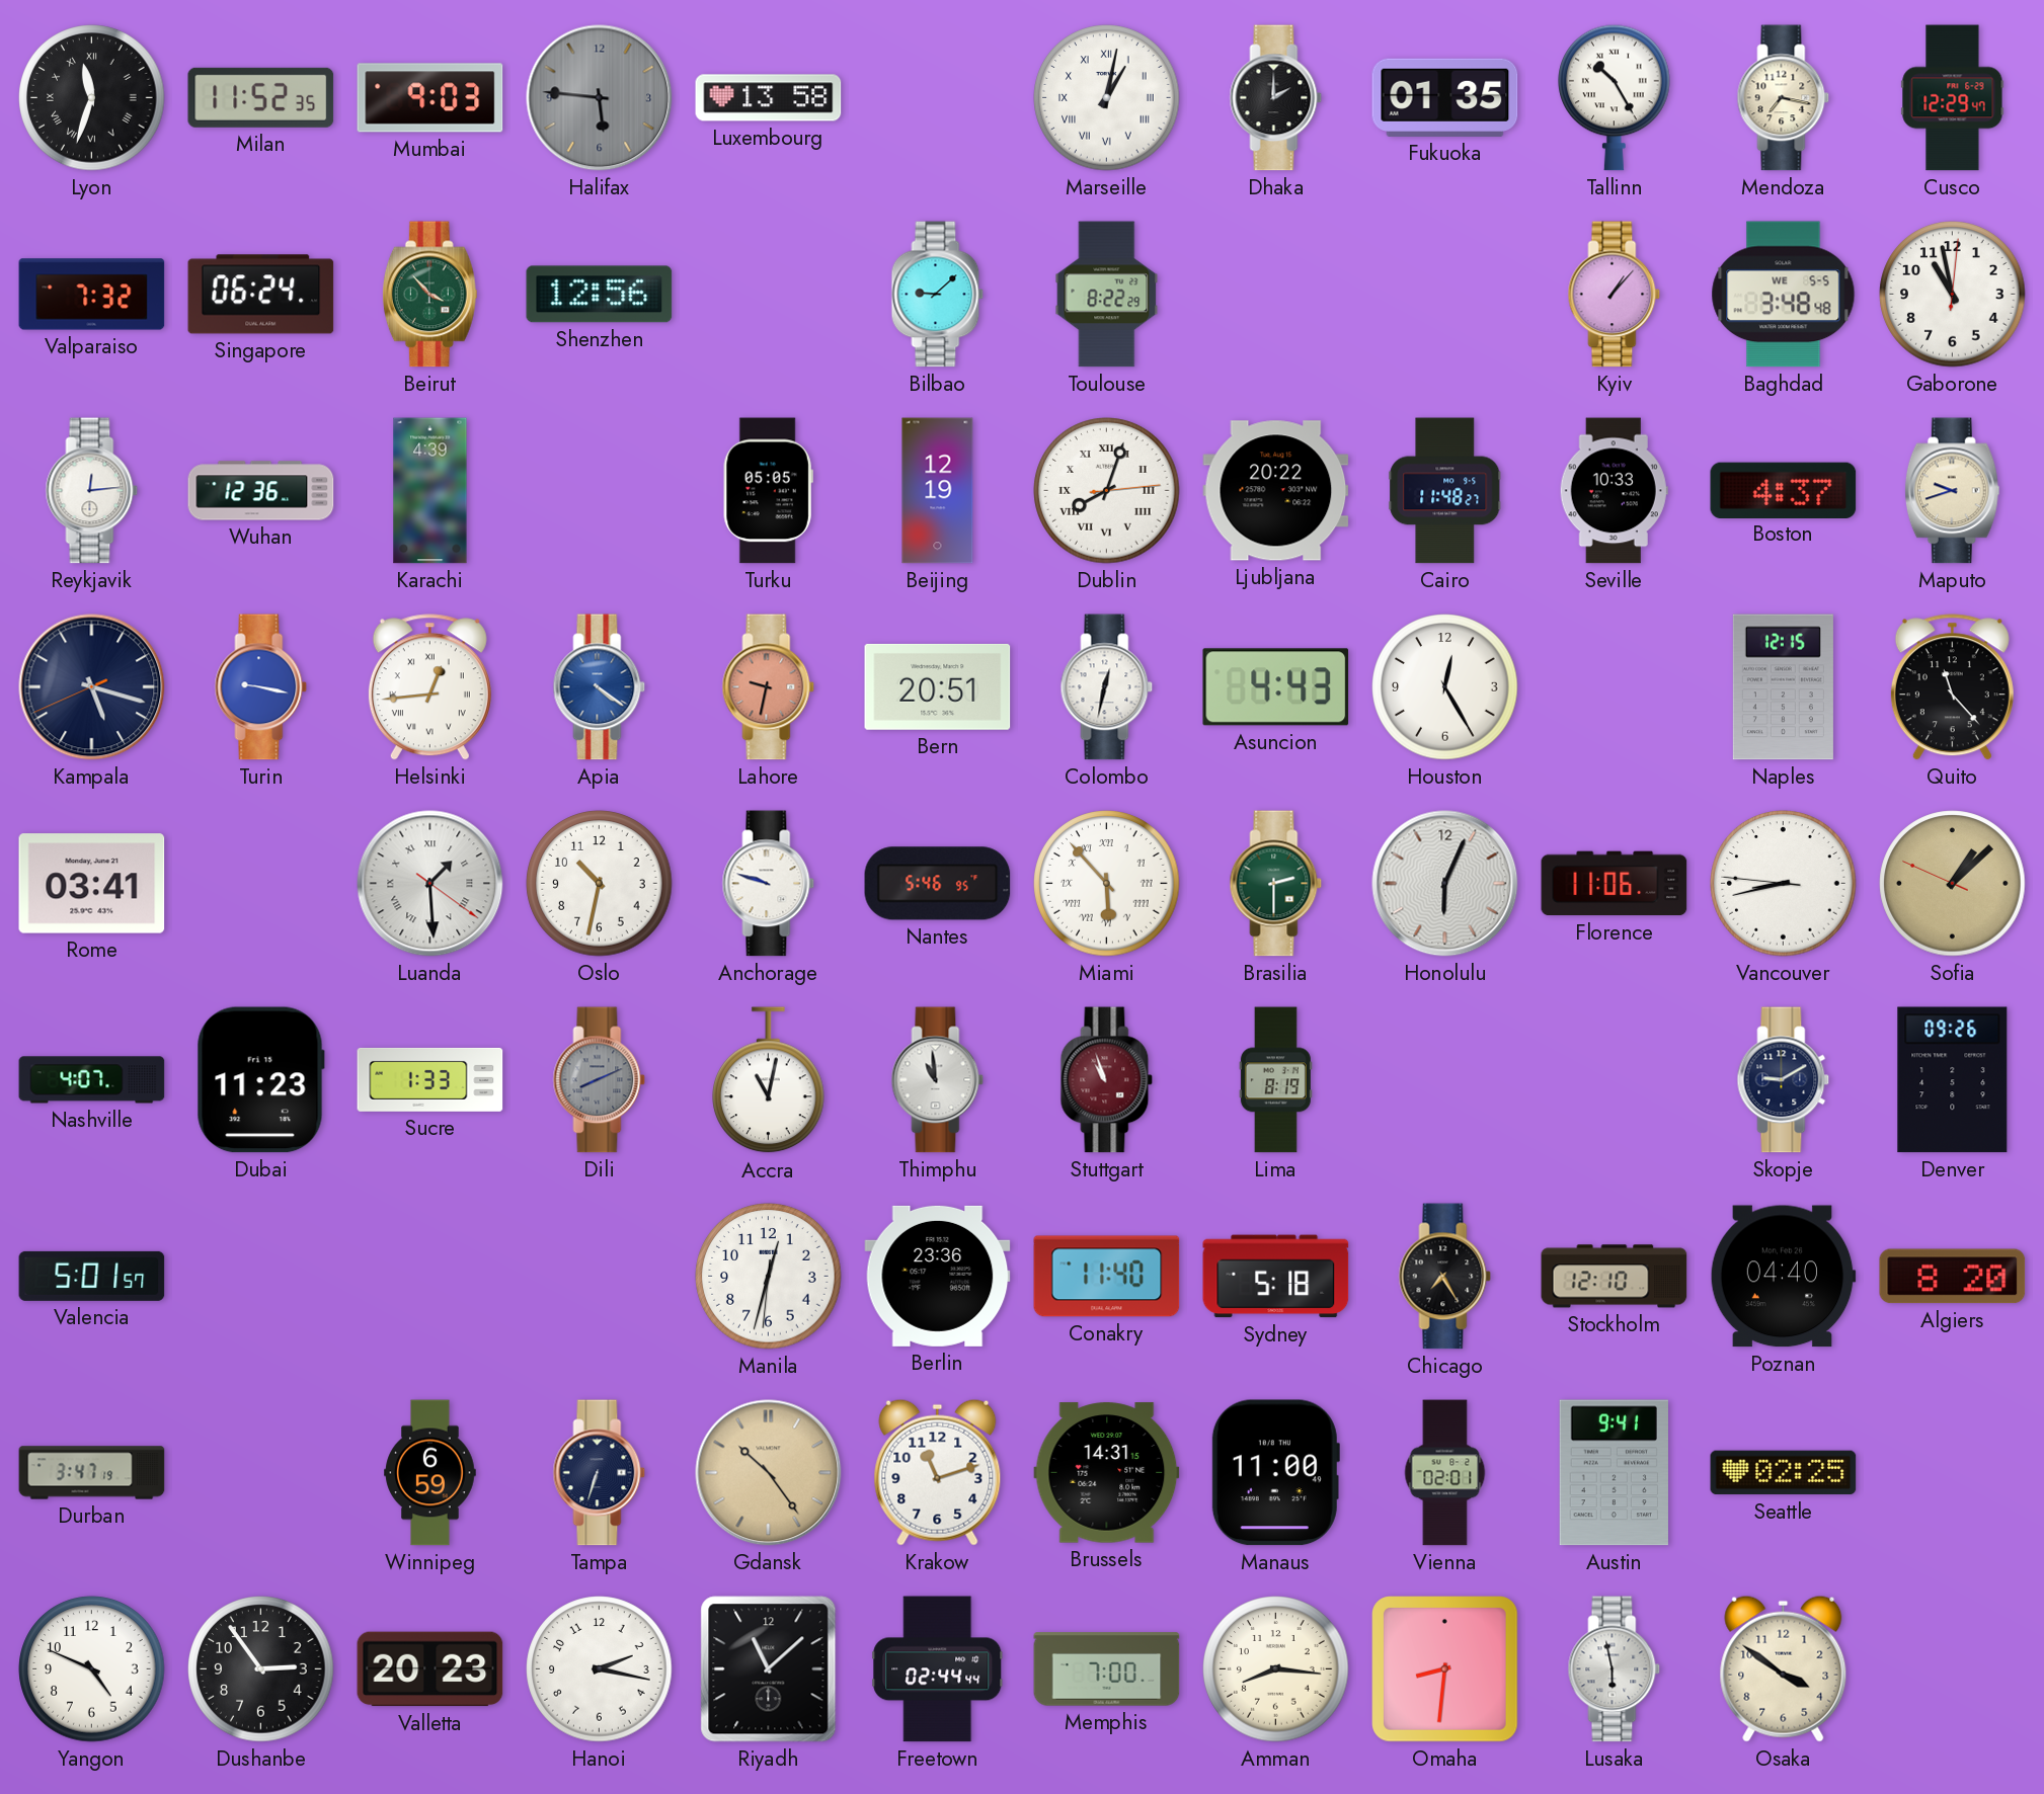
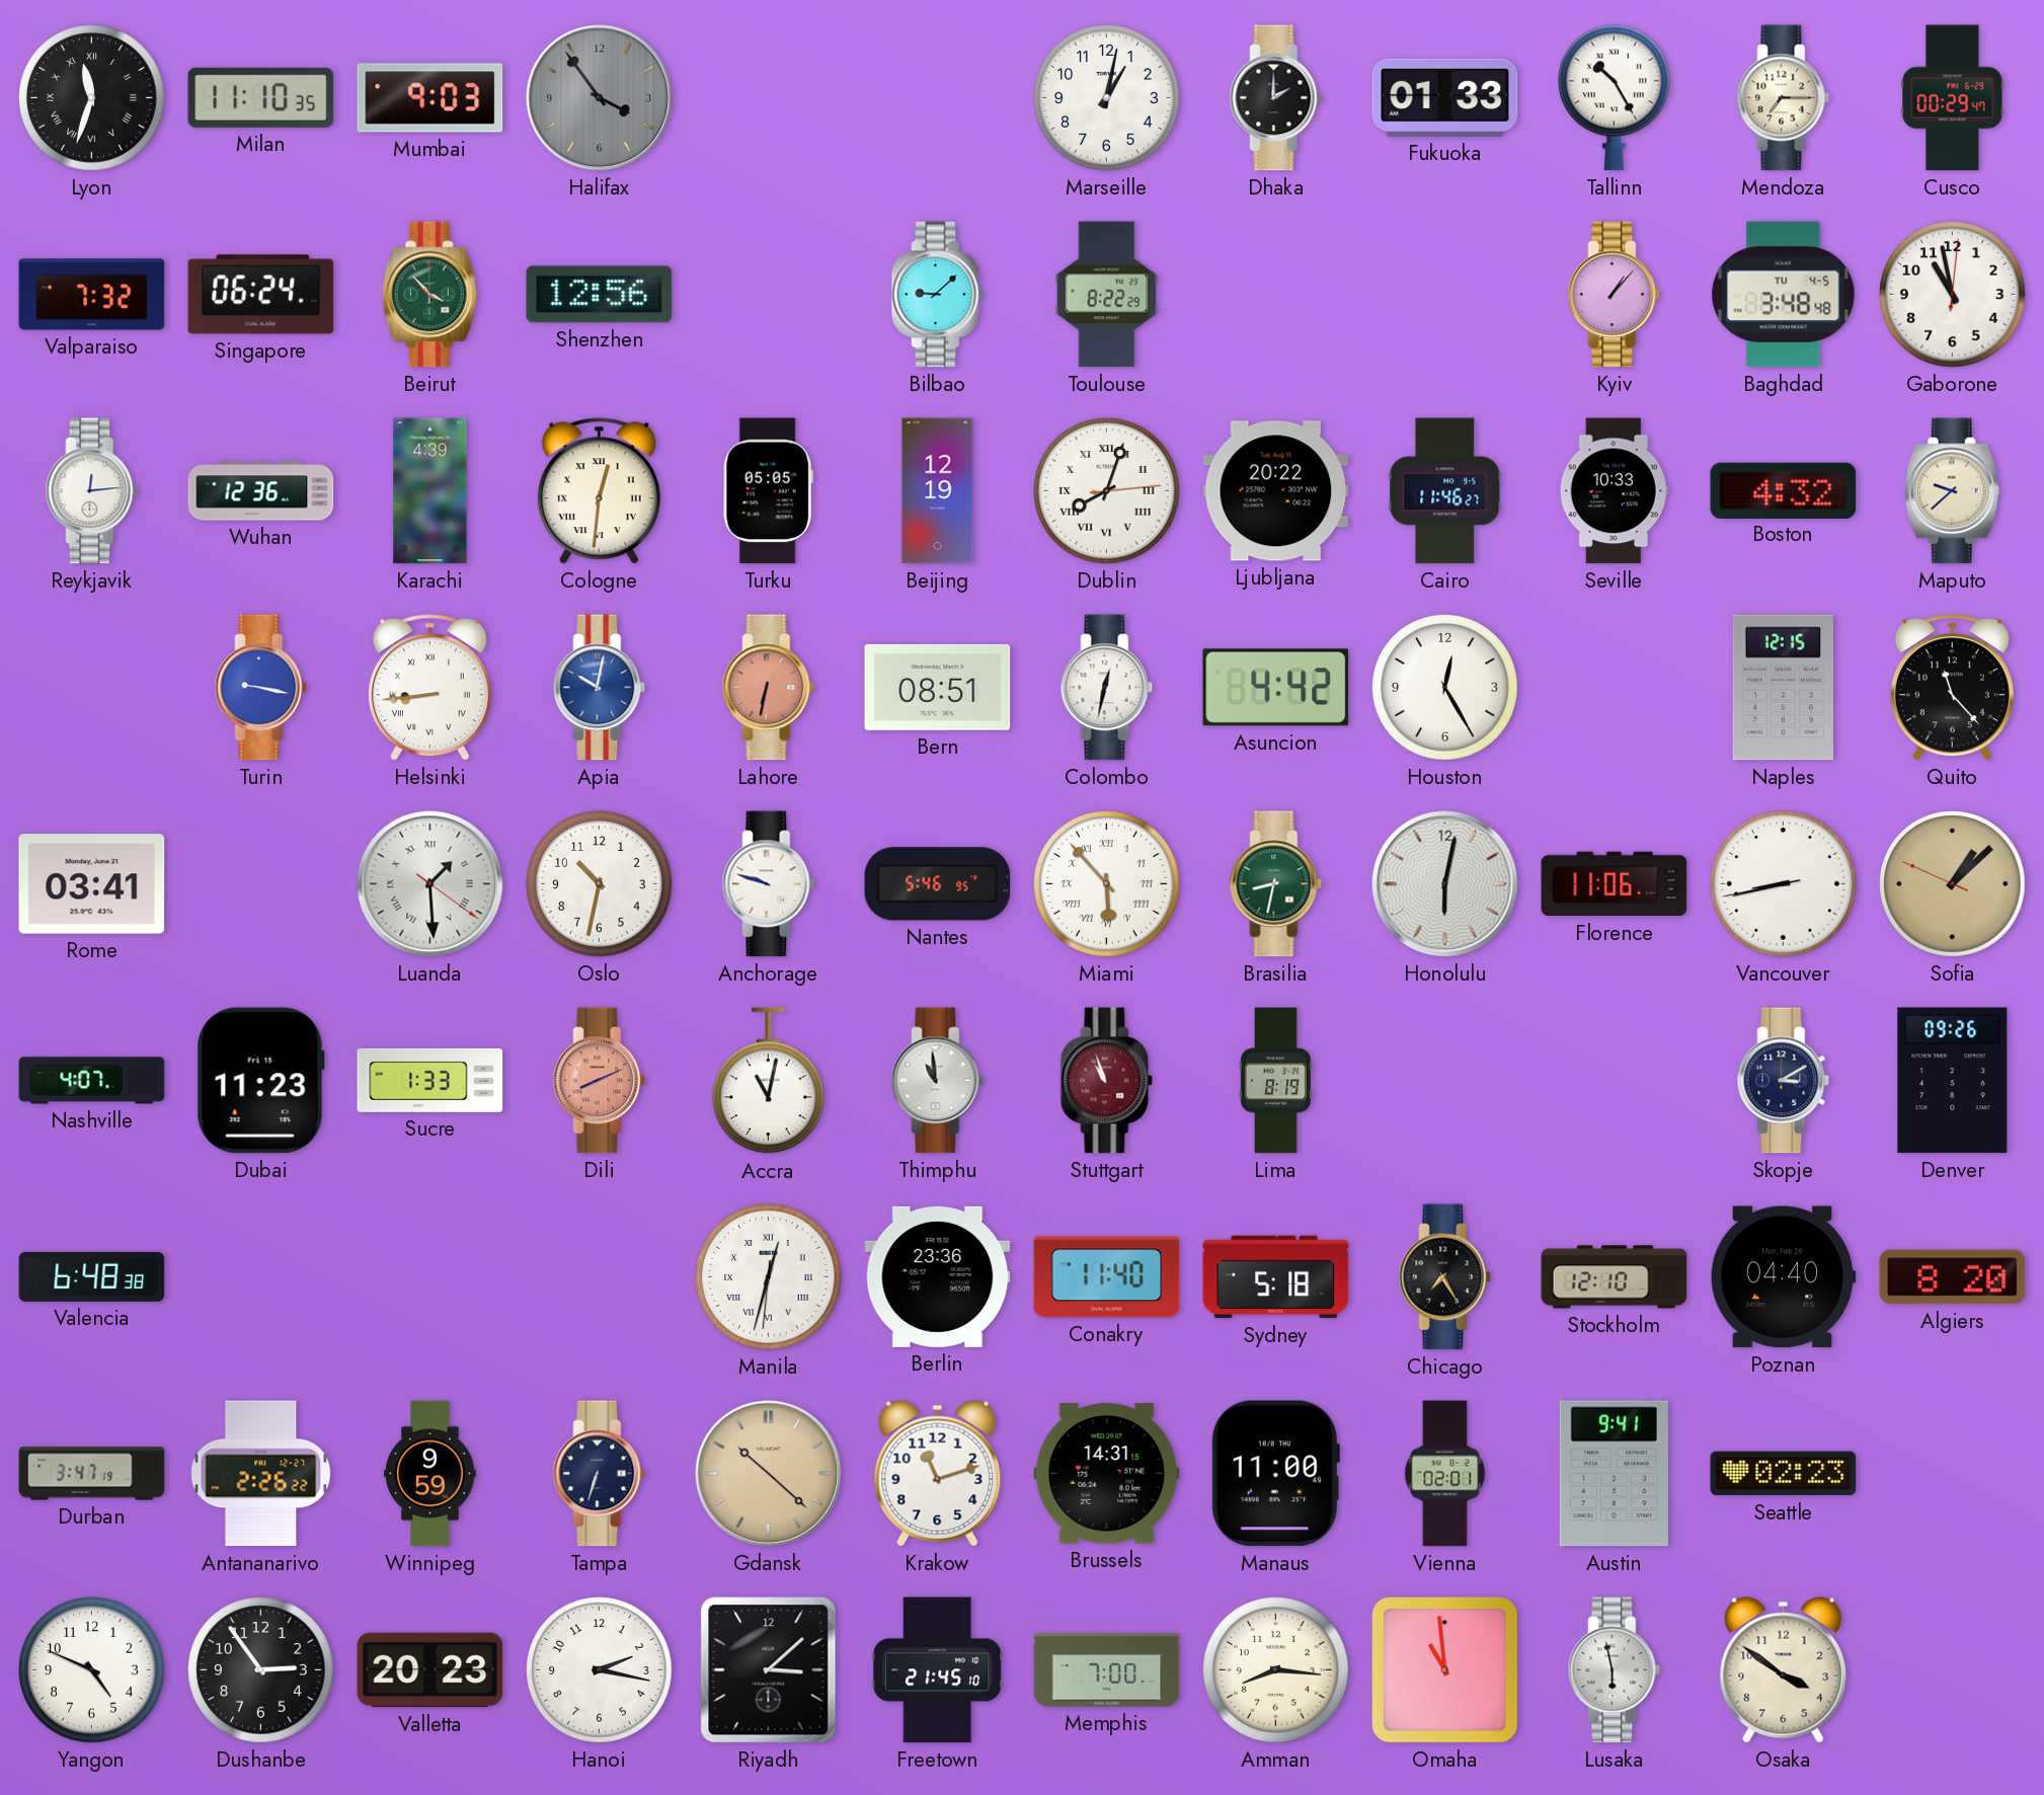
Milan: 11:52 -> 11:10
Halifax: 5:46 -> 3:54
Luxembourg: 13:58 -> none
Marseille numerals: Roman -> Arabic
Fukuoka: 01:35 -> 01:33
Mendoza: 7:17 -> 7:15
Cusco: 12:29 -> 00:29
Baghdad date: WE 5-5 -> TU 4-5
Cologne: none -> 12:31
Cairo: 11:48 -> 11:46
Boston: 4:37 -> 4:32
Maputo: 9:42 -> 9:38
Kampala: 5:17 -> none
Helsinki: 12:44 -> 8:44
Apia: 4:21 -> 10:02
Lahore: 9:32 -> 6:32
Bern: 20:51 -> 08:51
Asuncion: 4:43 -> 4:42
Brasilia: 2:30 -> 8:32
Honolulu: 6:04 -> 6:02
Vancouver: 8:42:46 -> 8:42:43
Dili dial: grey -> salmon
Skopje: 9:10 -> 3:10
Valencia: 5:01 -> 6:48
Manila numerals: Arabic -> Roman
Antananarivo: none -> 2:26
Winnipeg: 6:59 -> 9:59
Gdansk: 10:24 -> 10:22
Seattle: 02:25 -> 02:23
Riyadh: 11:08 -> 3:08
Freetown: 02:44 -> 21:45
Omaha: 8:31 -> 10:59
